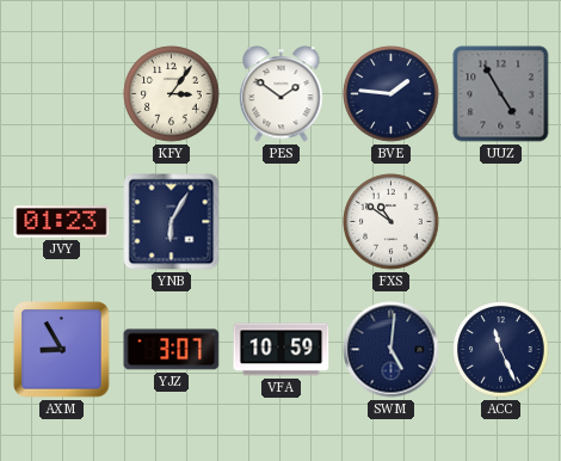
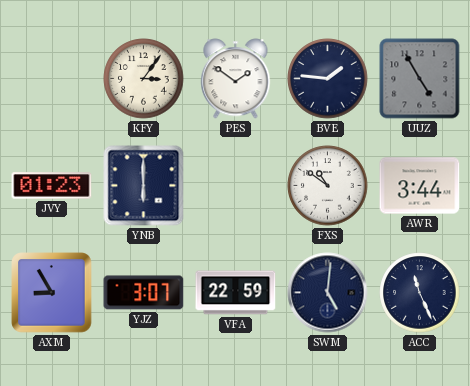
YNB: 6:05 -> 6:00
AWR: none -> 3:44
VFA: 10:59 -> 22:59
